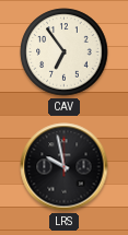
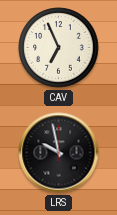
CAV: 6:54 -> 6:56
